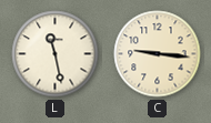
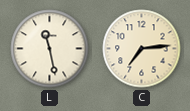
C: 9:16 -> 7:14
